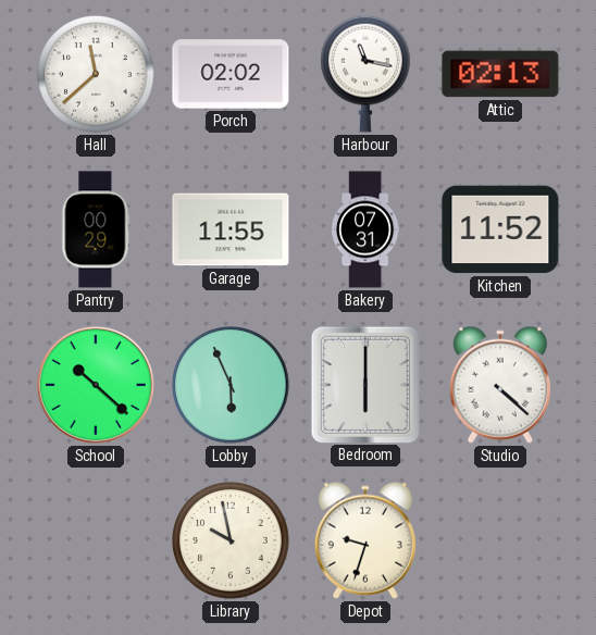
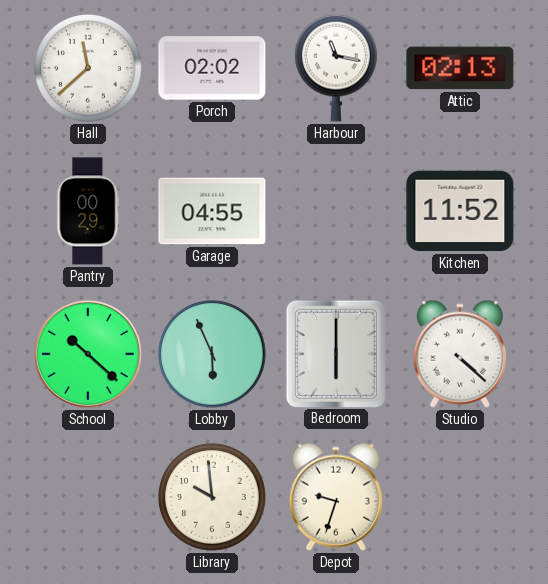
Garage: 11:55 -> 04:55
Bakery: 07:31 -> none
Library: 9:58 -> 9:59
